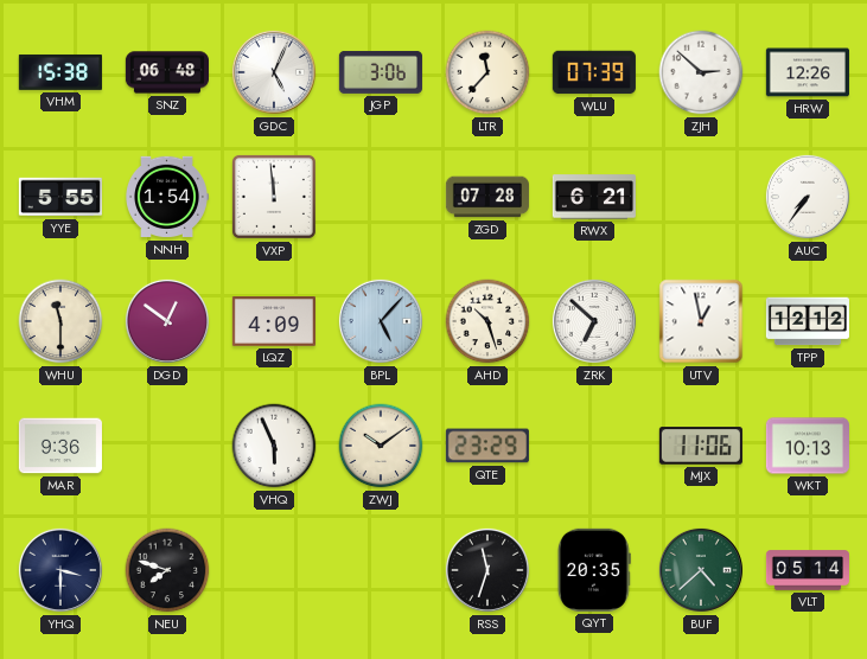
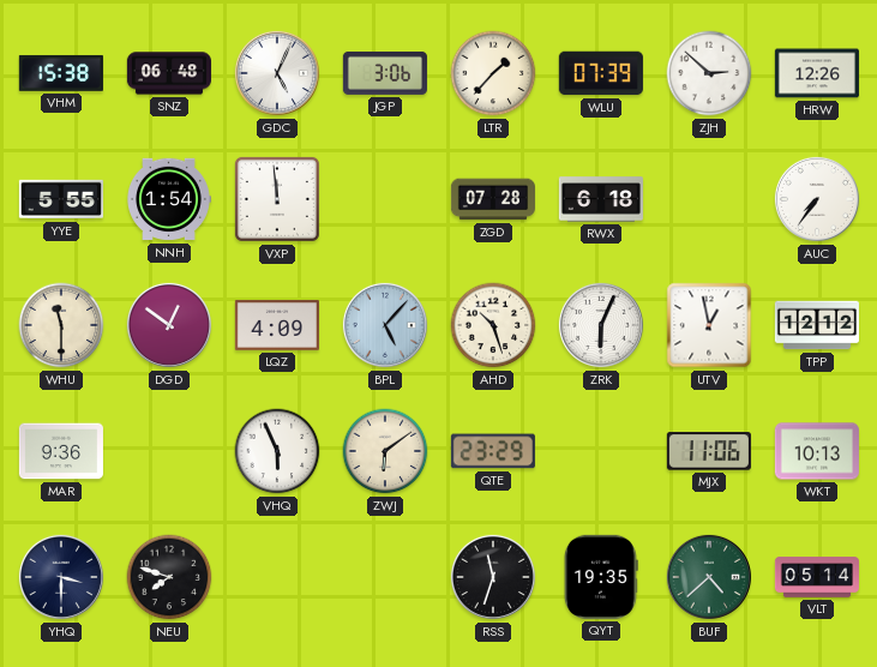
LTR: 11:37 -> 1:37
RWX: 6:21 -> 6:18
ZRK: 6:52 -> 6:04
ZWJ: 10:09 -> 6:09
QYT: 20:35 -> 19:35
